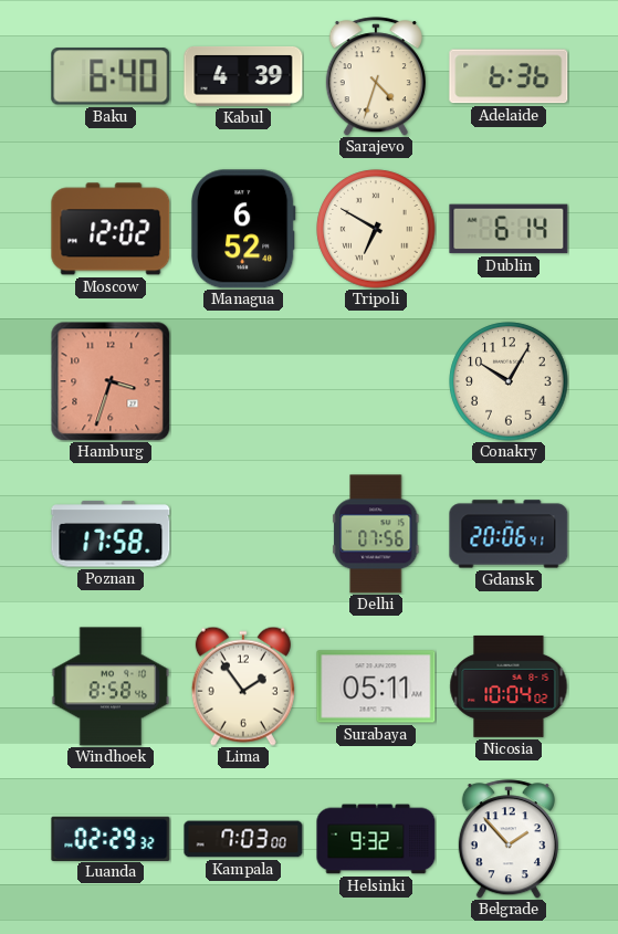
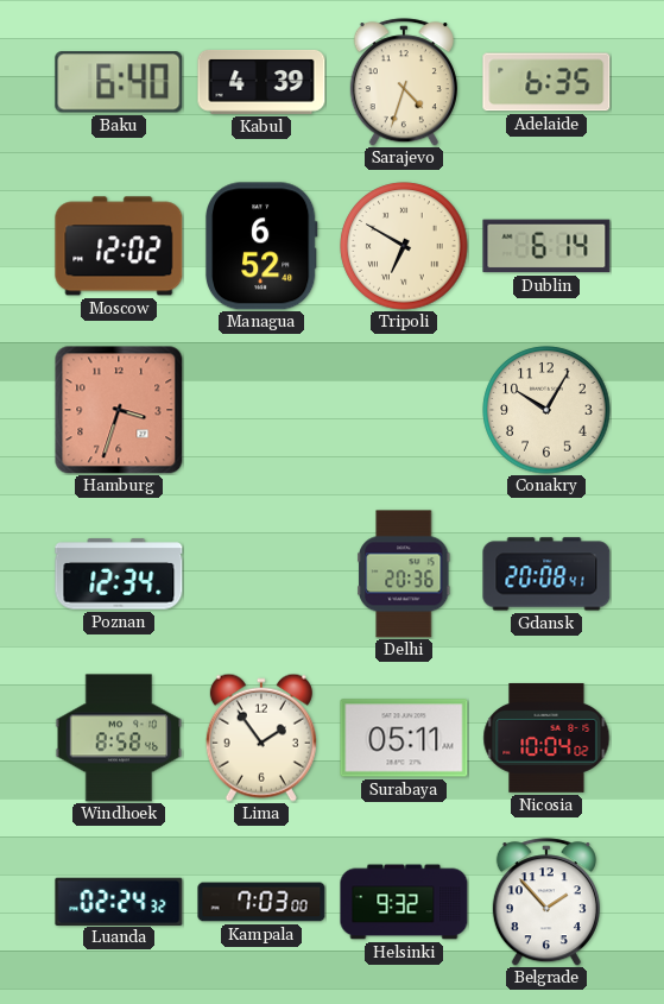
Adelaide: 6:36 -> 6:35
Poznan: 17:58 -> 12:34
Delhi: 07:56 -> 20:36
Gdansk: 20:06 -> 20:08
Luanda: 02:29 -> 02:24
